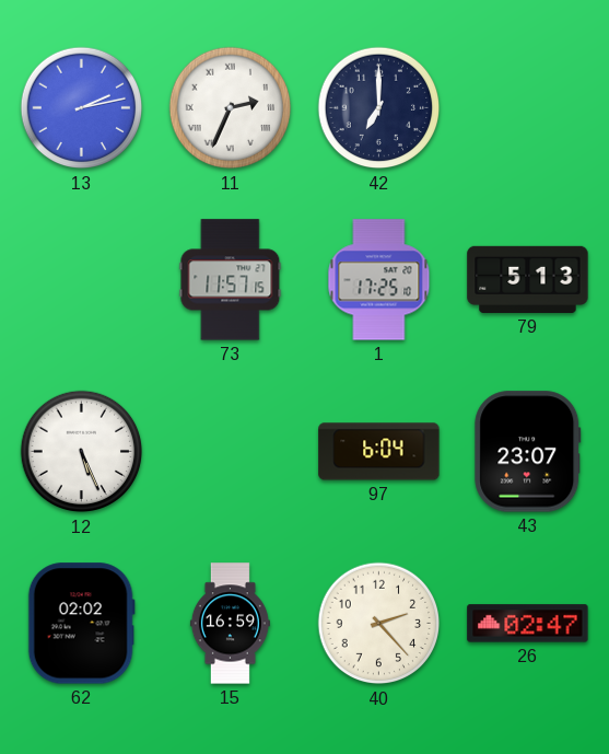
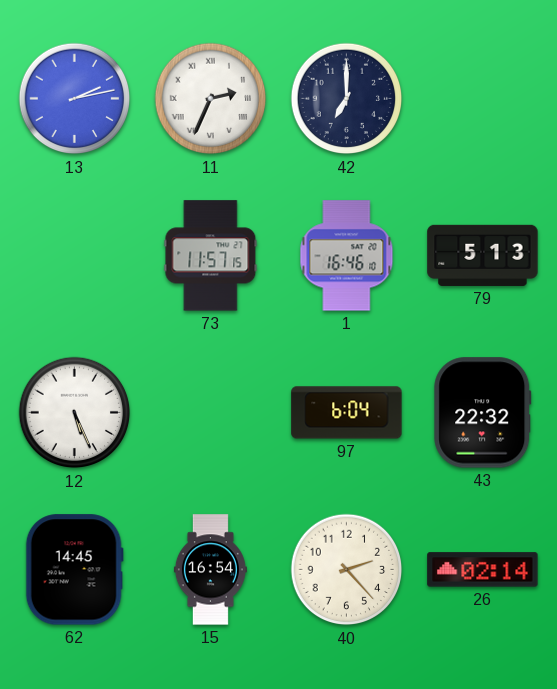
1: 17:25 -> 16:46
43: 23:07 -> 22:32
62: 02:02 -> 14:45
15: 16:59 -> 16:54
26: 02:47 -> 02:14
